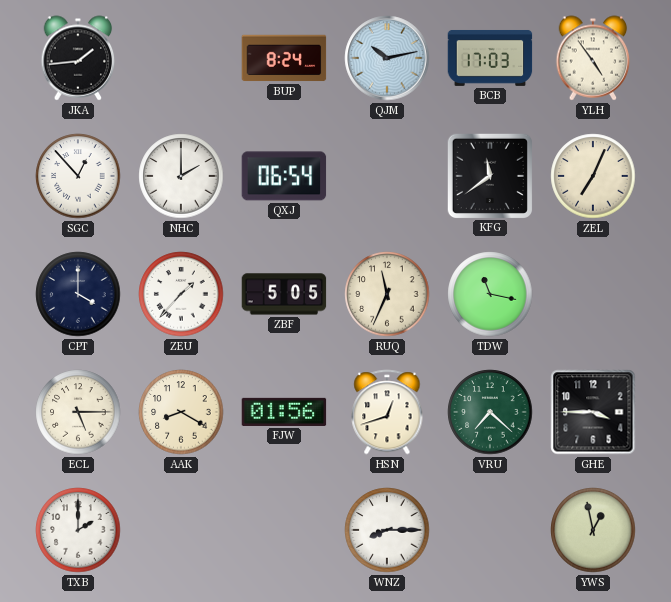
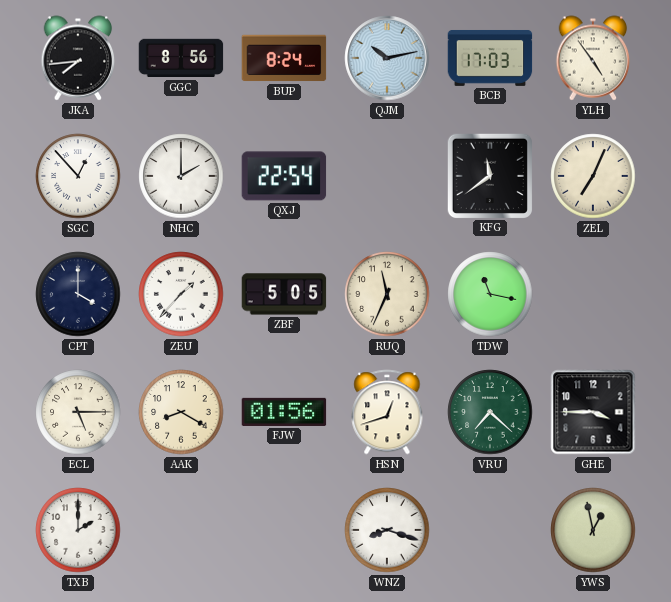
JKA: 1:44 -> 7:44
GGC: none -> 8:56
QXJ: 06:54 -> 22:54
WNZ: 8:15 -> 8:18
